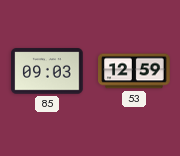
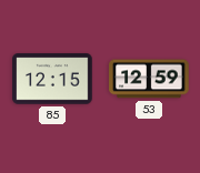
85: 09:03 -> 12:15
